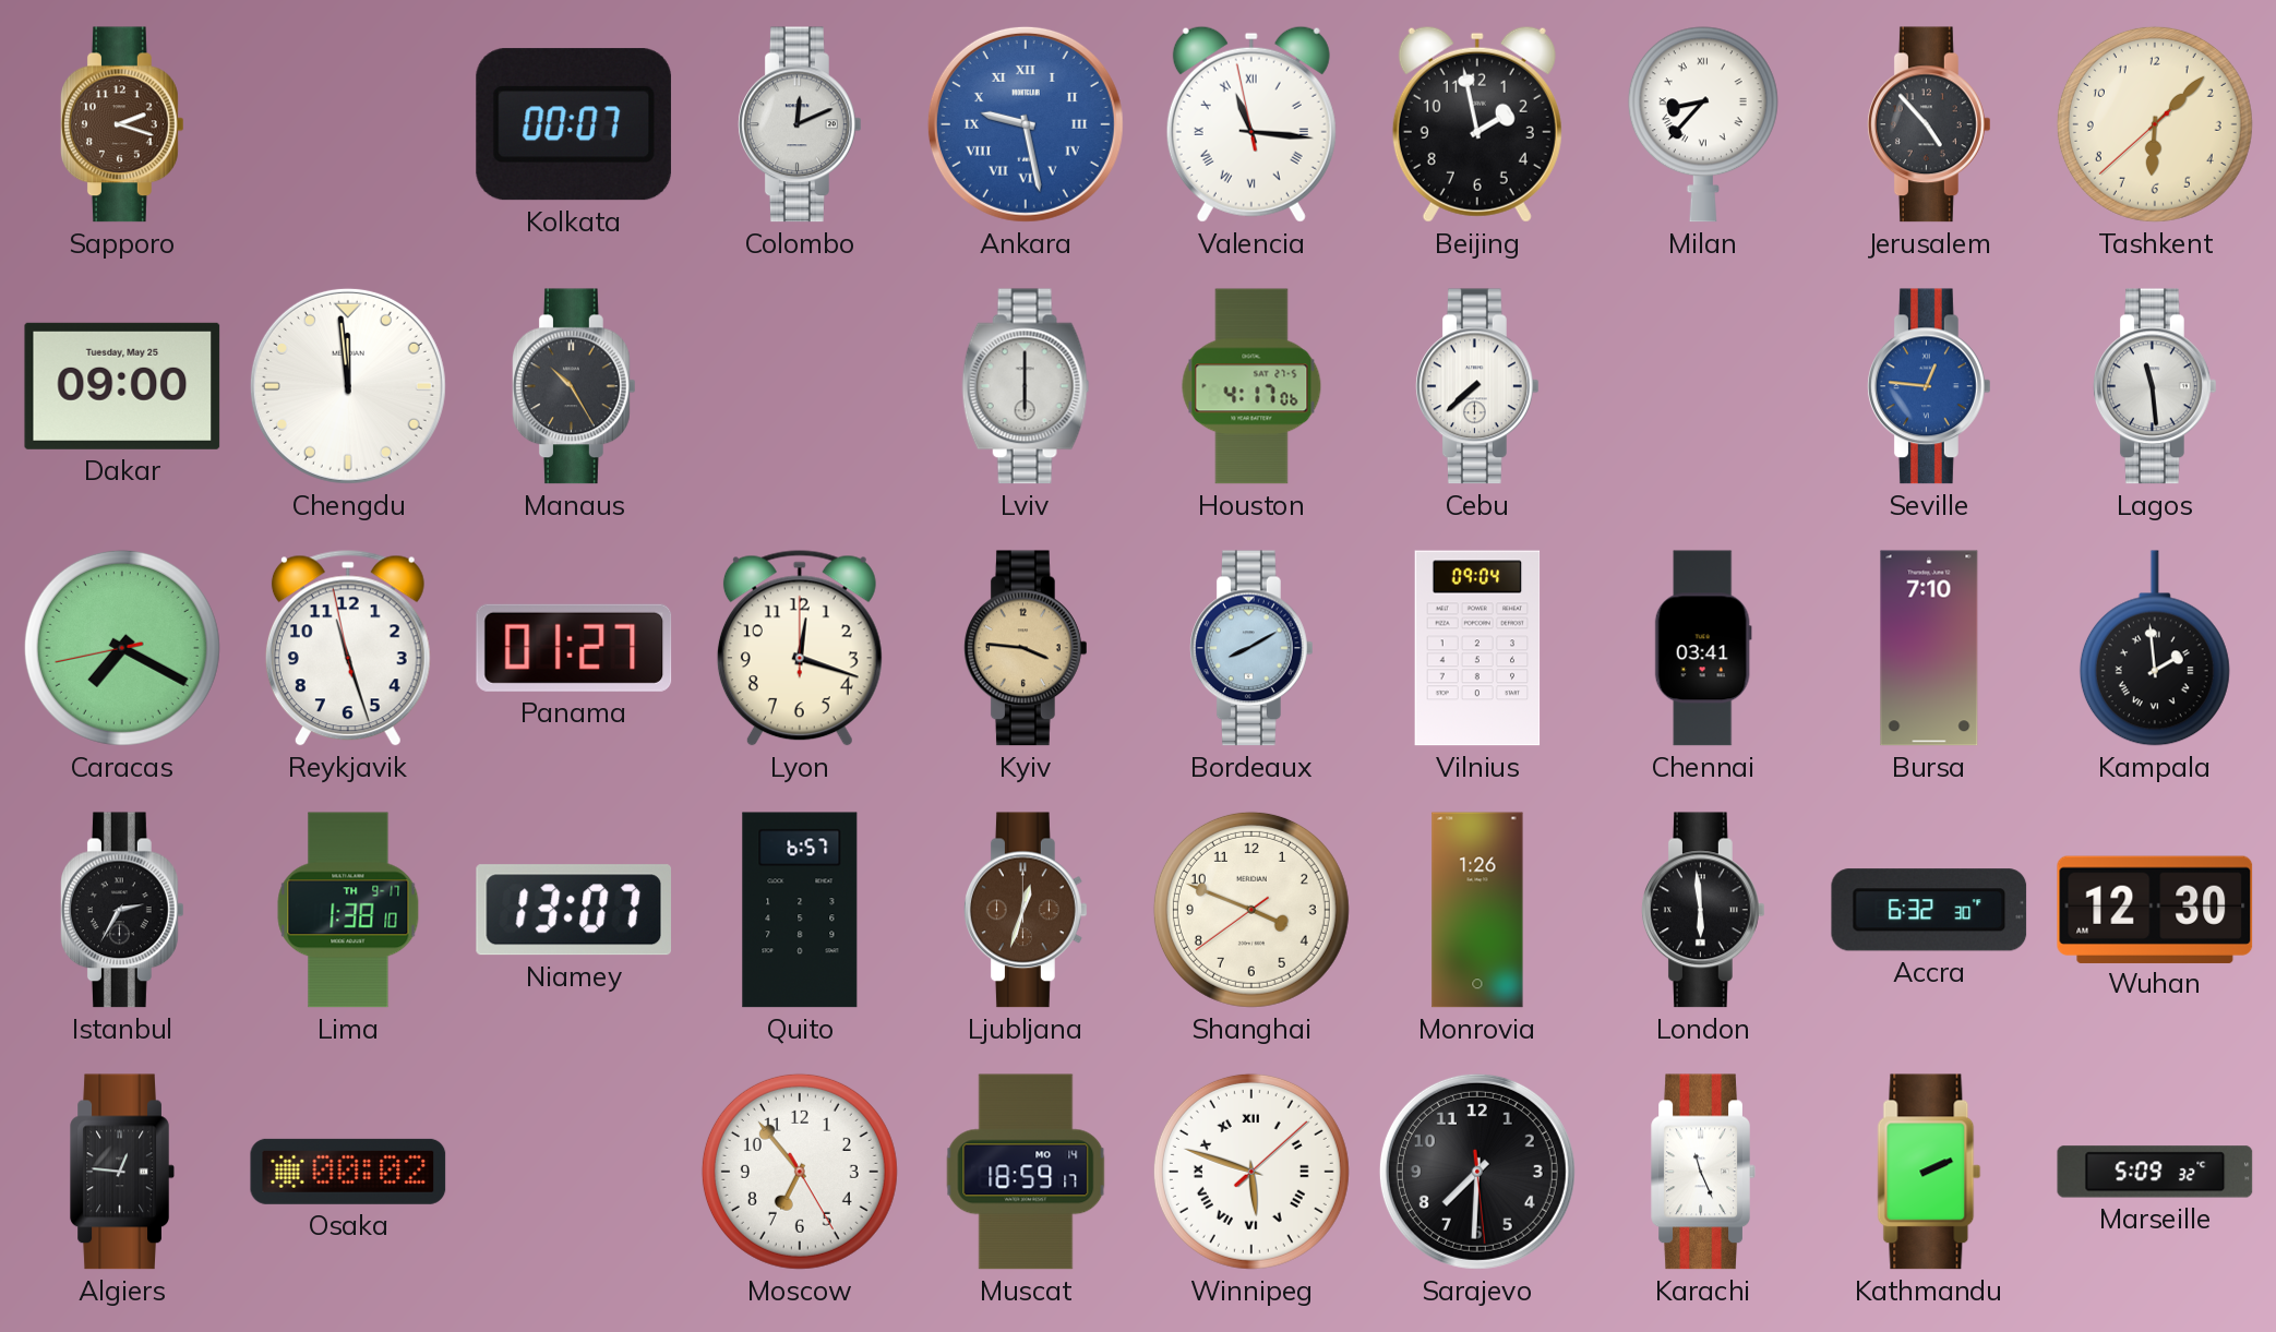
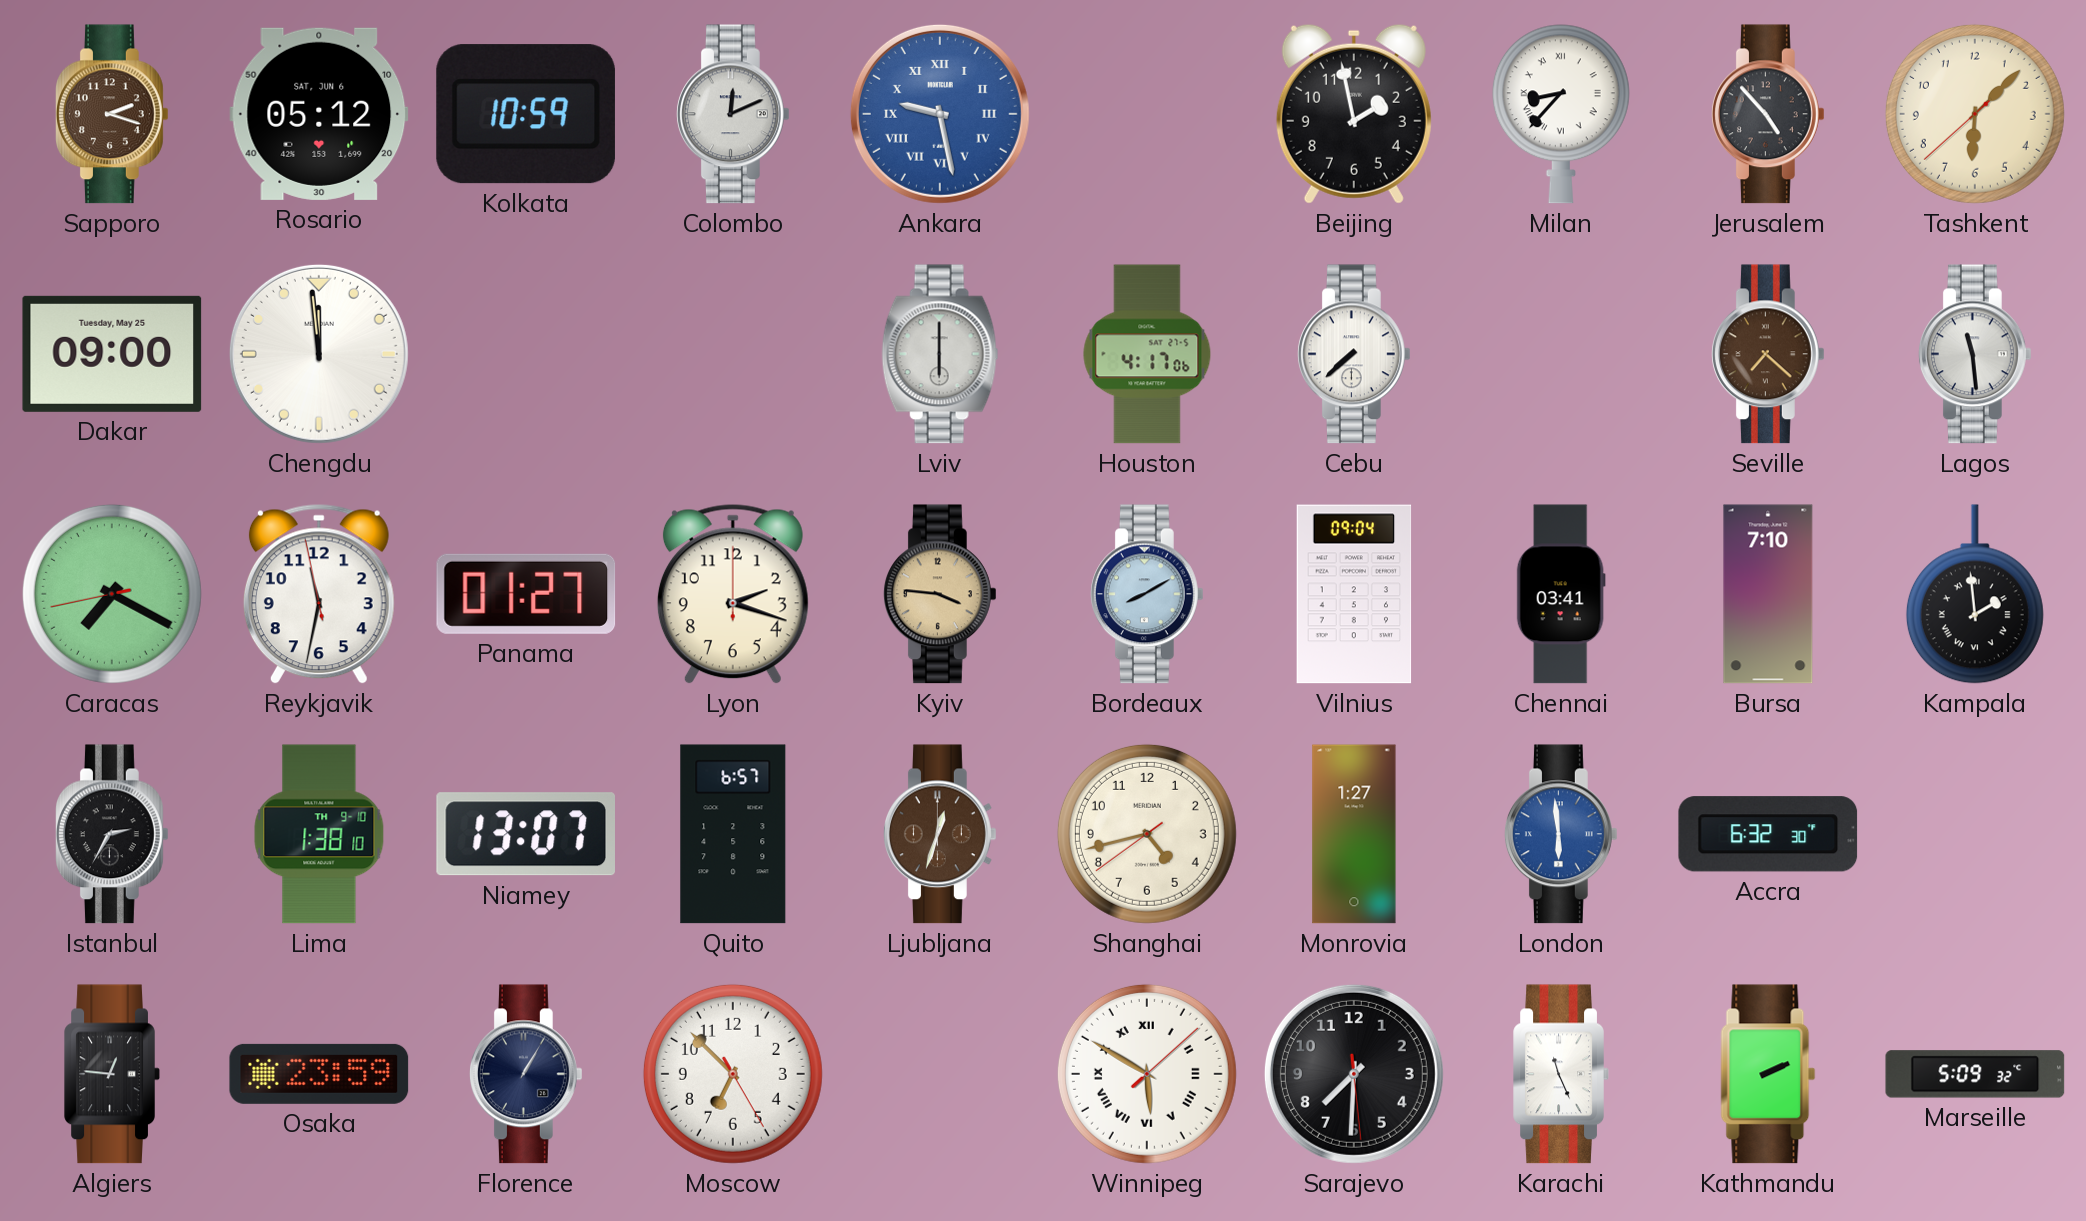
Rosario: none -> 05:12
Kolkata: 00:07 -> 10:59
Valencia: 11:15 -> none
Manaus: 10:25 -> none
Seville: 12:46 -> 7:22
Seville dial: blue -> brown
Reykjavik: 11:26 -> 11:31
Lyon: 12:18 -> 2:18
Lima date: TH 9-17 -> TH 9-10
Shanghai: 3:48 -> 4:42
Monrovia: 1:26 -> 1:27
London dial: black -> blue
Wuhan: 12:30 -> none
Osaka: 00:02 -> 23:59
Florence: none -> 1:05
Moscow: 6:53 -> 6:52
Muscat: 18:59 -> none
Winnipeg: 5:48 -> 5:50
